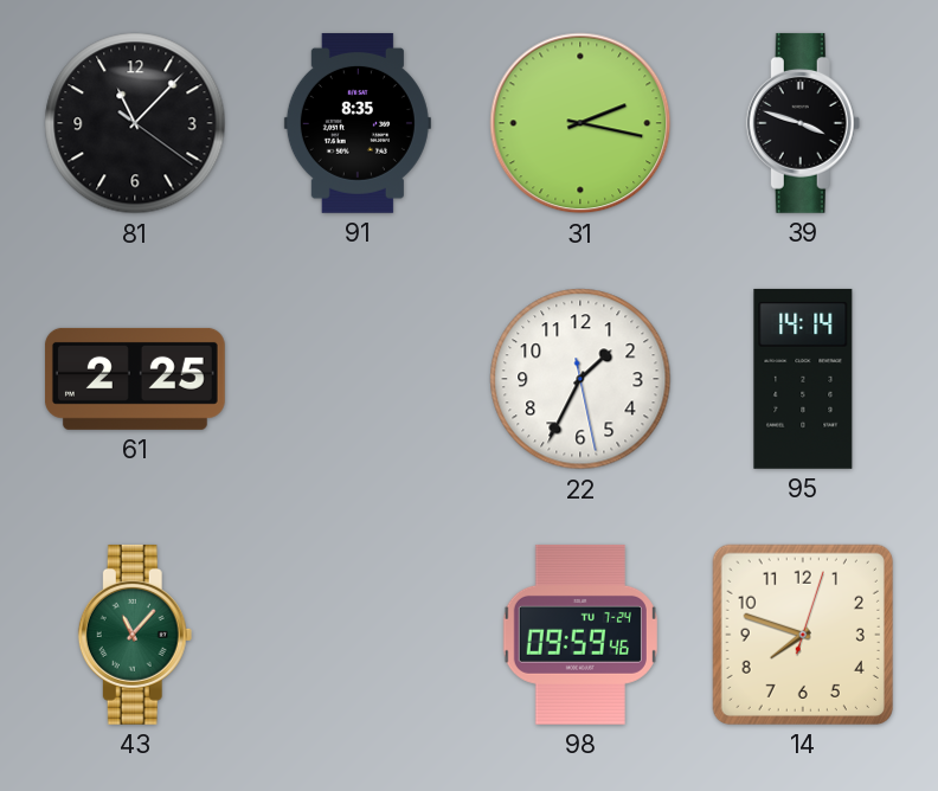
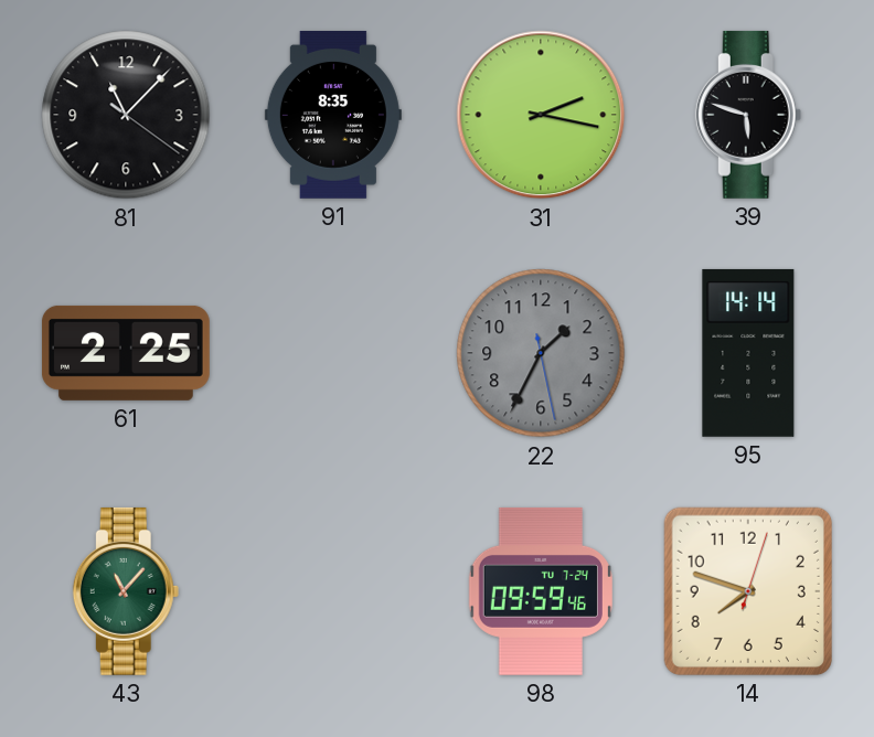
39: 3:48 -> 5:48
22 dial: white -> grey
